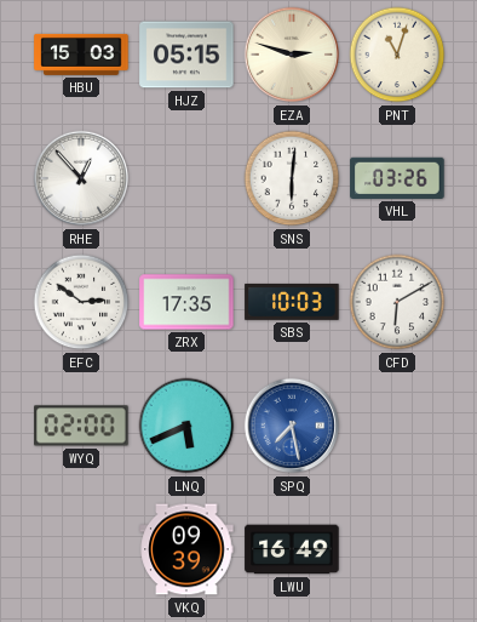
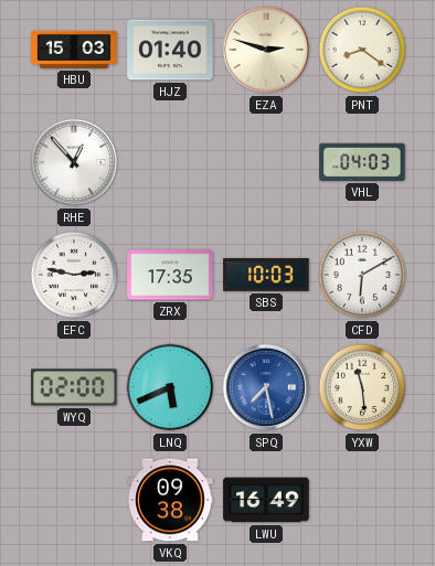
HJZ: 05:15 -> 01:40
PNT: 11:03 -> 8:21
SNS: 6:01 -> none
VHL: 03:26 -> 04:03
EFC: 2:51 -> 2:47
YXW: none -> 11:29
VKQ: 09:39 -> 09:38
